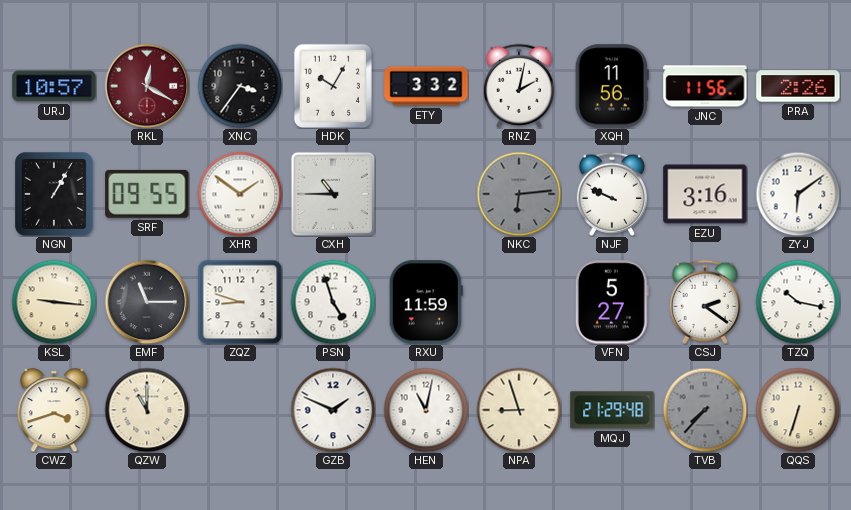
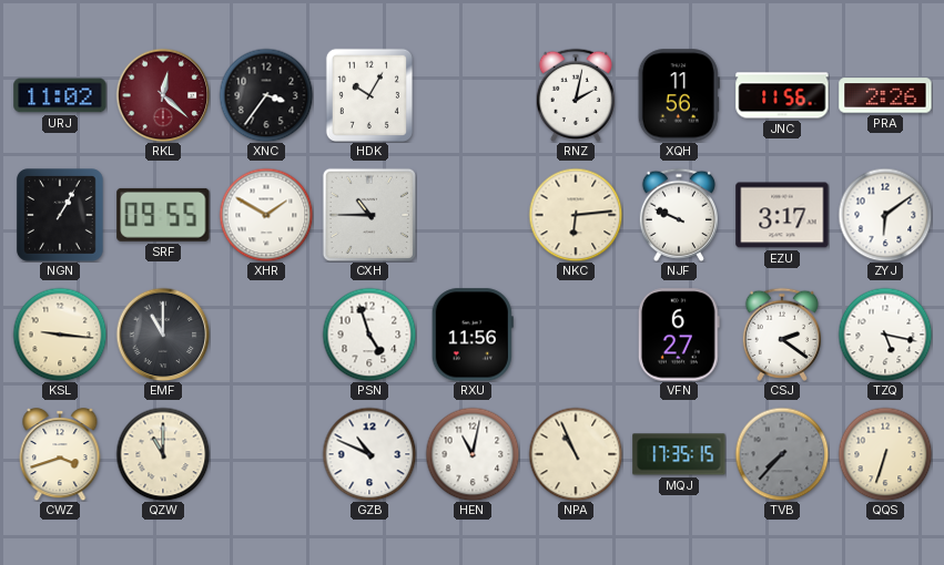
URJ: 10:57 -> 11:02
RKL: 12:20 -> 12:22
ETY: 3:32 -> none
XHR: 1:51 -> 1:50
NKC dial: grey -> cream
EZU: 3:16 -> 3:17
EMF: 11:15 -> 11:00
ZQZ: 8:48 -> none
RXU: 11:59 -> 11:56
VFN: 5:27 -> 6:27
TZQ: 10:17 -> 5:17
GZB: 1:49 -> 10:49
NPA: 8:57 -> 10:56
MQJ: 21:29 -> 17:35
